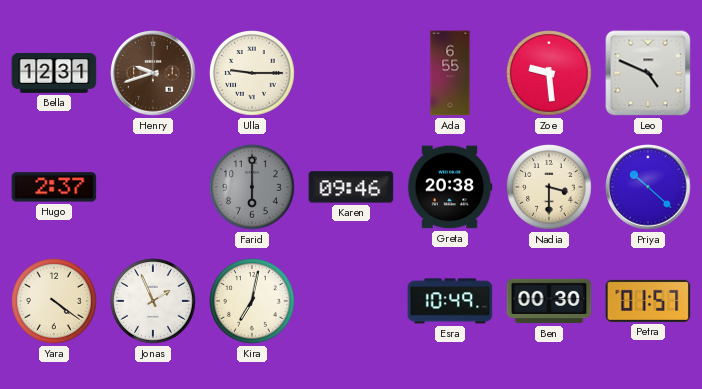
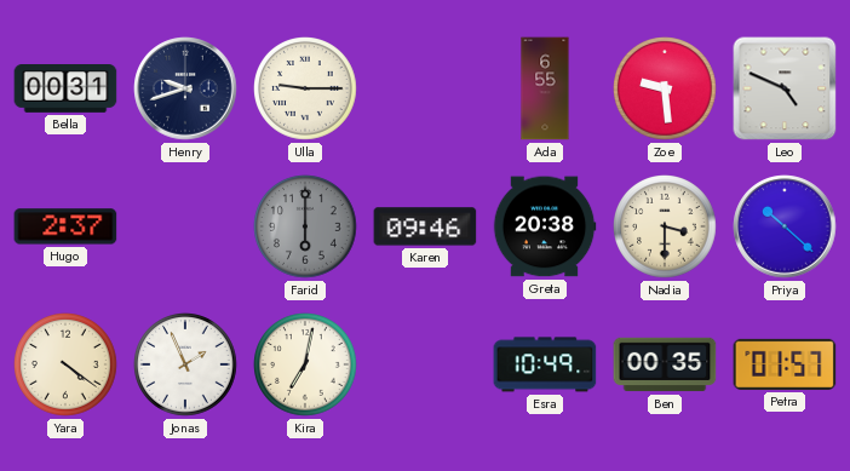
Bella: 12:31 -> 00:31
Henry dial: brown -> navy
Ben: 00:30 -> 00:35
